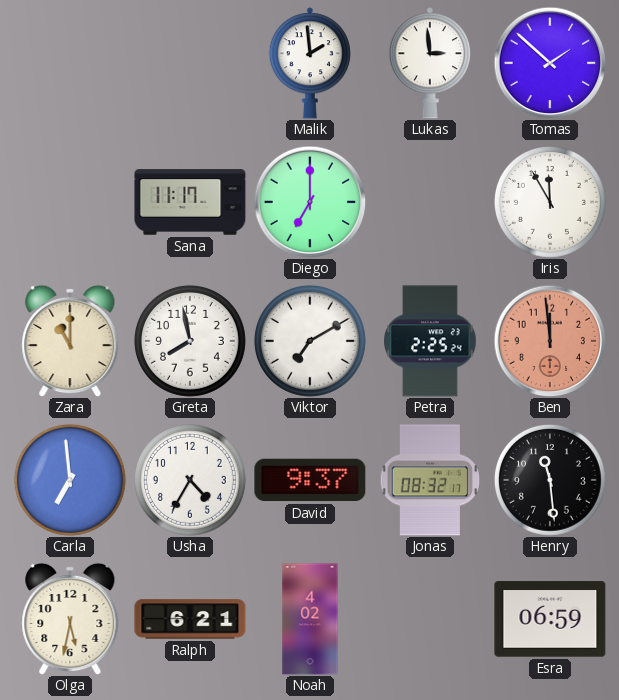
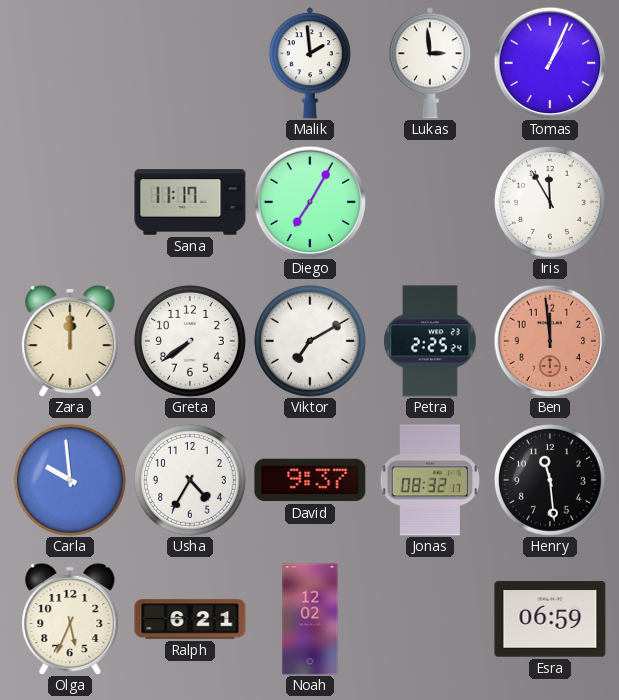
Tomas: 1:52 -> 1:04
Diego: 7:00 -> 7:05
Zara: 11:00 -> 12:00
Greta: 7:58 -> 7:39
Carla: 6:59 -> 9:59
Olga: 5:32 -> 5:34
Noah: 4:02 -> 12:02
